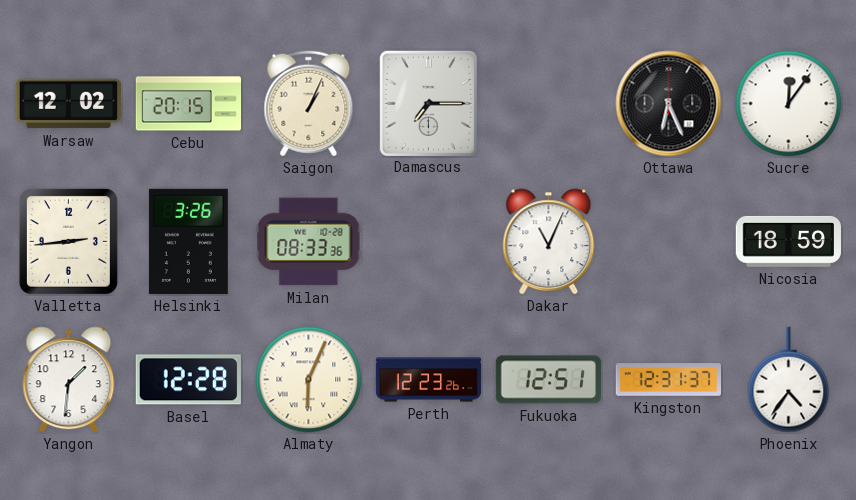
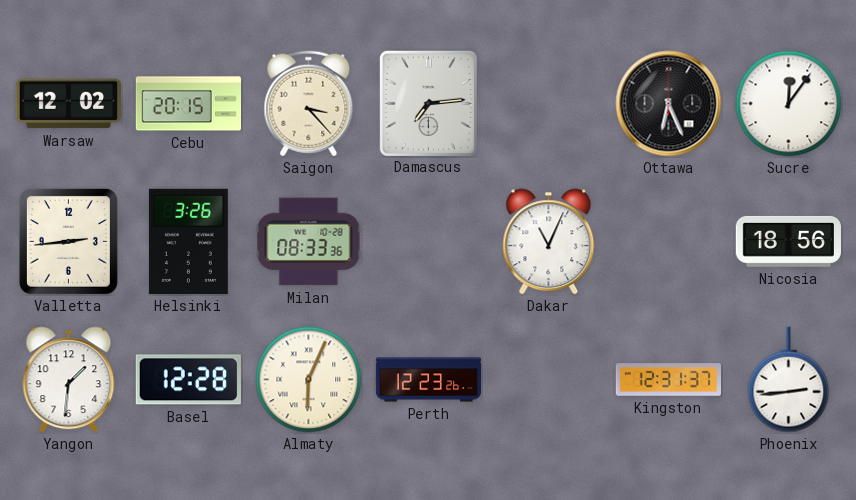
Saigon: 1:04 -> 3:23
Damascus: 7:15 -> 7:14
Nicosia: 18:59 -> 18:56
Fukuoka: 12:51 -> none
Phoenix: 4:36 -> 2:44
